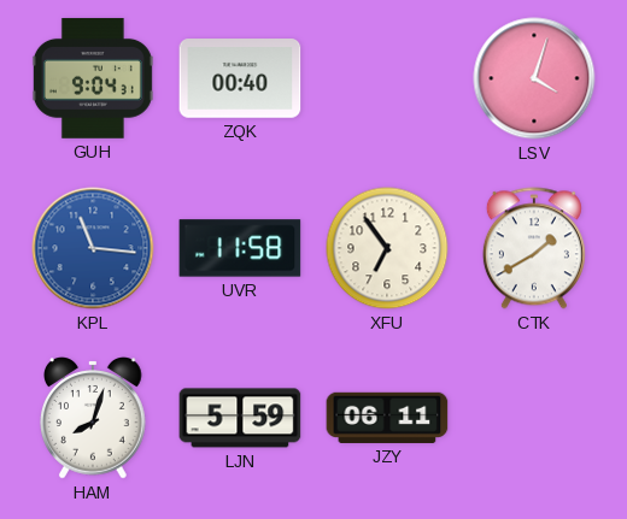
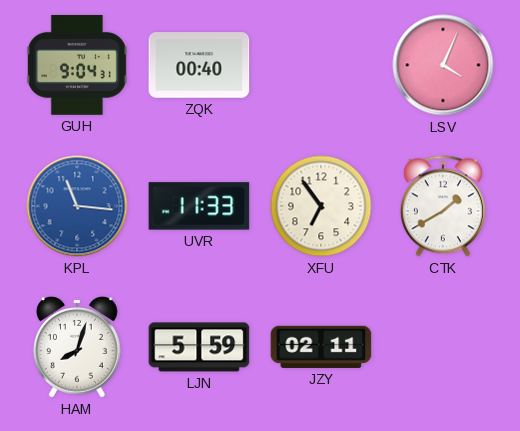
LSV: 4:03 -> 4:04
UVR: 11:58 -> 11:33
JZY: 06:11 -> 02:11
